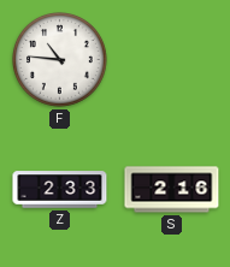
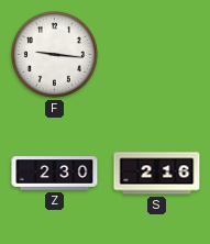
F: 10:46 -> 9:16
Z: 2:33 -> 2:30
